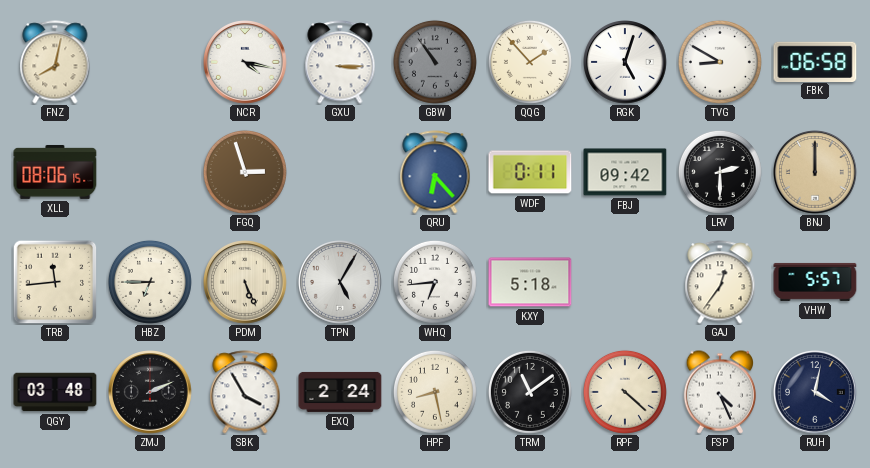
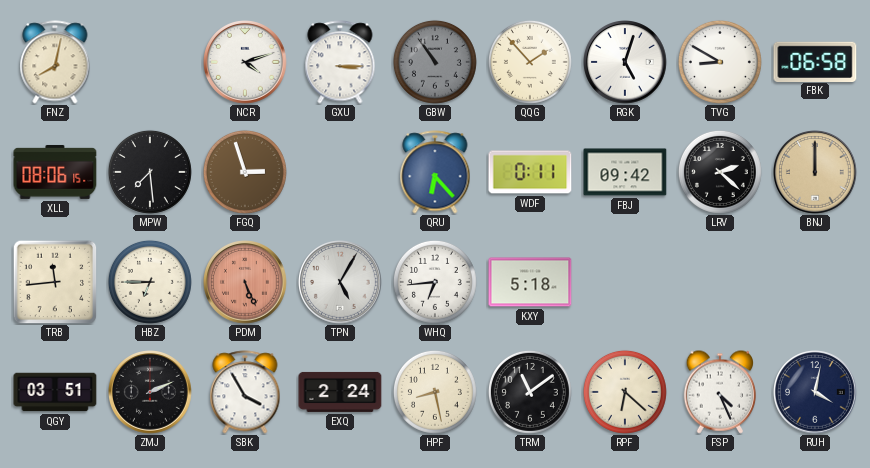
NCR: 4:17 -> 4:12
MPW: none -> 7:29
LRV: 2:30 -> 2:22
PDM dial: cream -> salmon
GAJ: 12:36 -> none
VHW: 5:57 -> none
QGY: 03:48 -> 03:51
RPF: 4:22 -> 6:22
